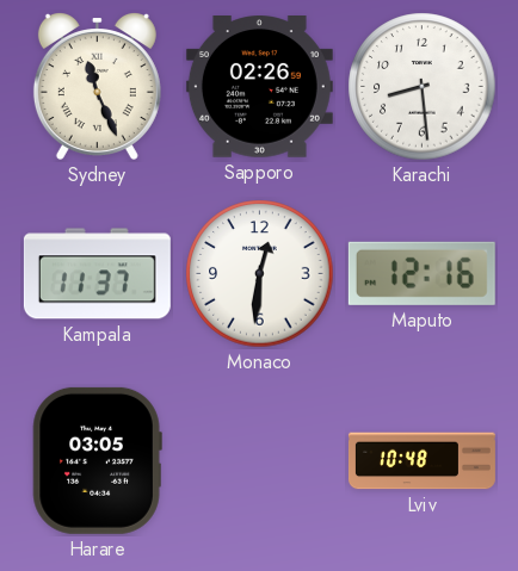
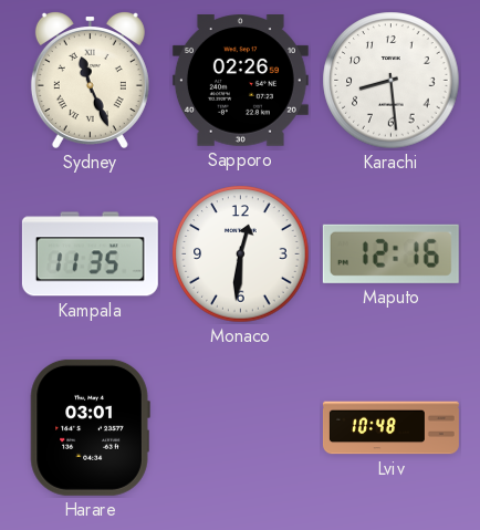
Kampala: 11:37 -> 11:35
Harare: 03:05 -> 03:01
